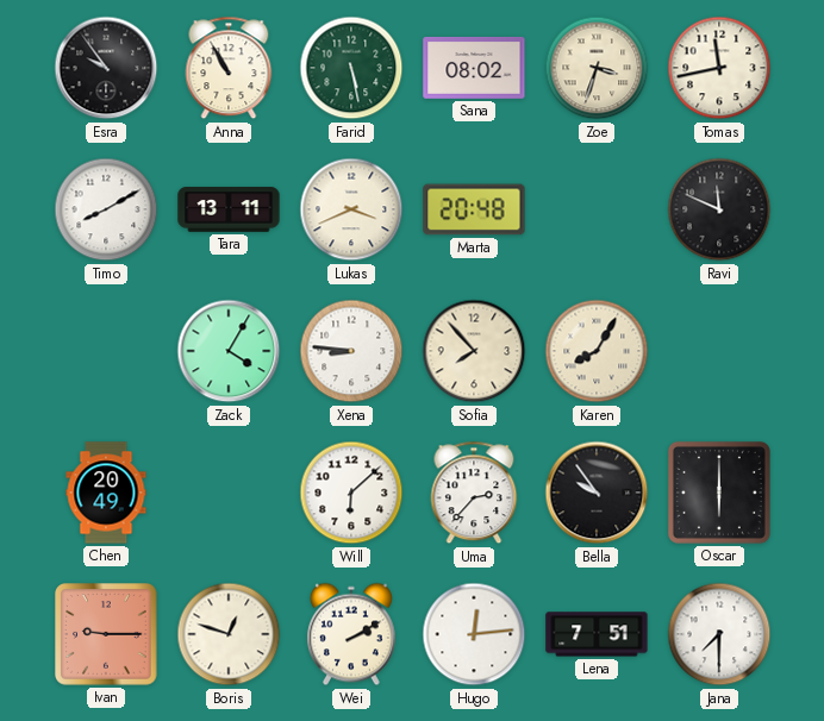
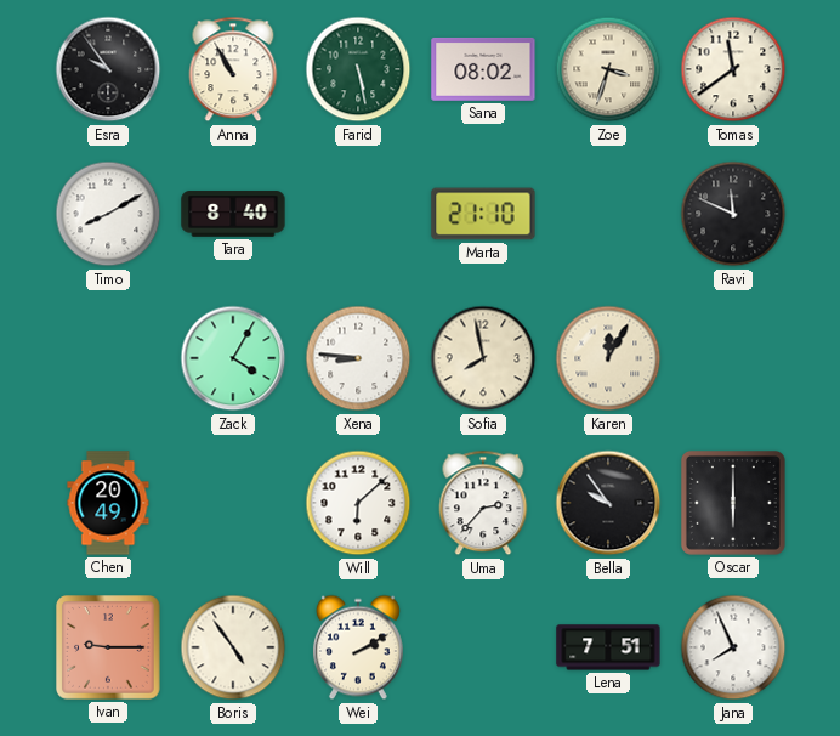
Tomas: 11:43 -> 11:39
Tara: 13:11 -> 8:40
Lukas: 3:41 -> none
Marta: 20:48 -> 21:10
Sofia: 7:53 -> 7:58
Karen: 8:05 -> 12:05
Boris: 12:48 -> 4:54
Hugo: 12:14 -> none
Jana: 7:30 -> 7:56
